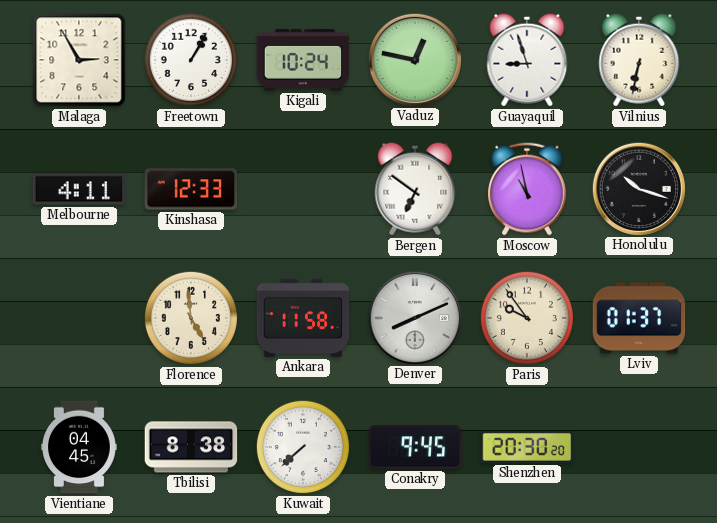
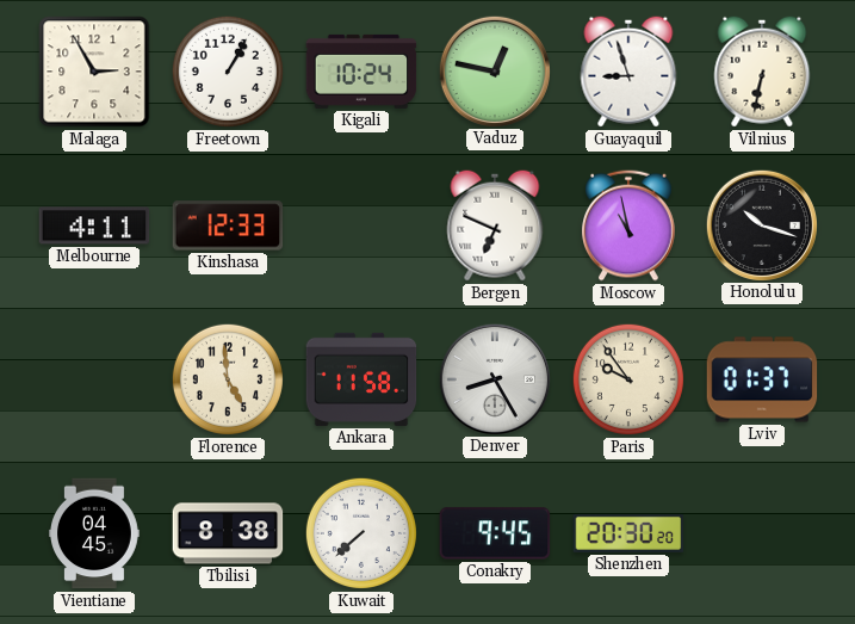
Bergen: 6:51 -> 6:49
Denver: 8:11 -> 8:25
